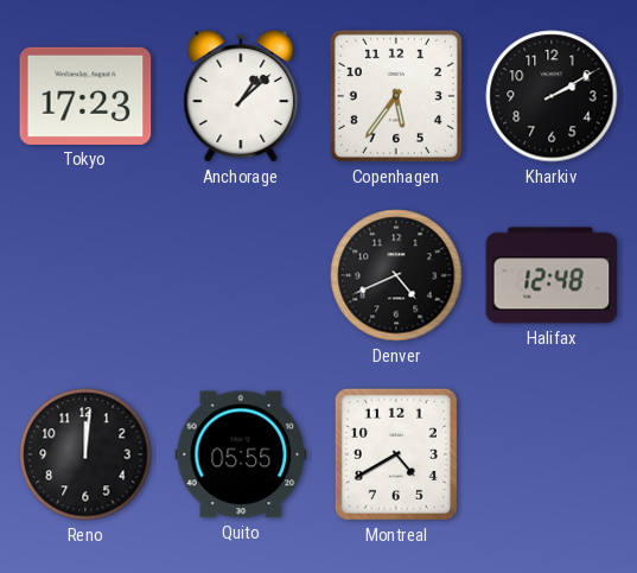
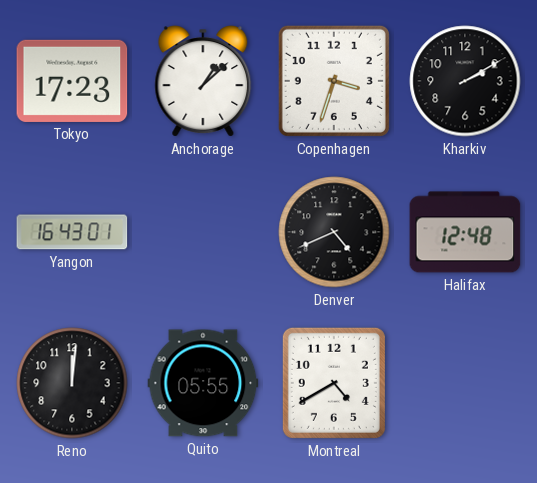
Copenhagen: 5:36 -> 3:33
Yangon: none -> 16:43
